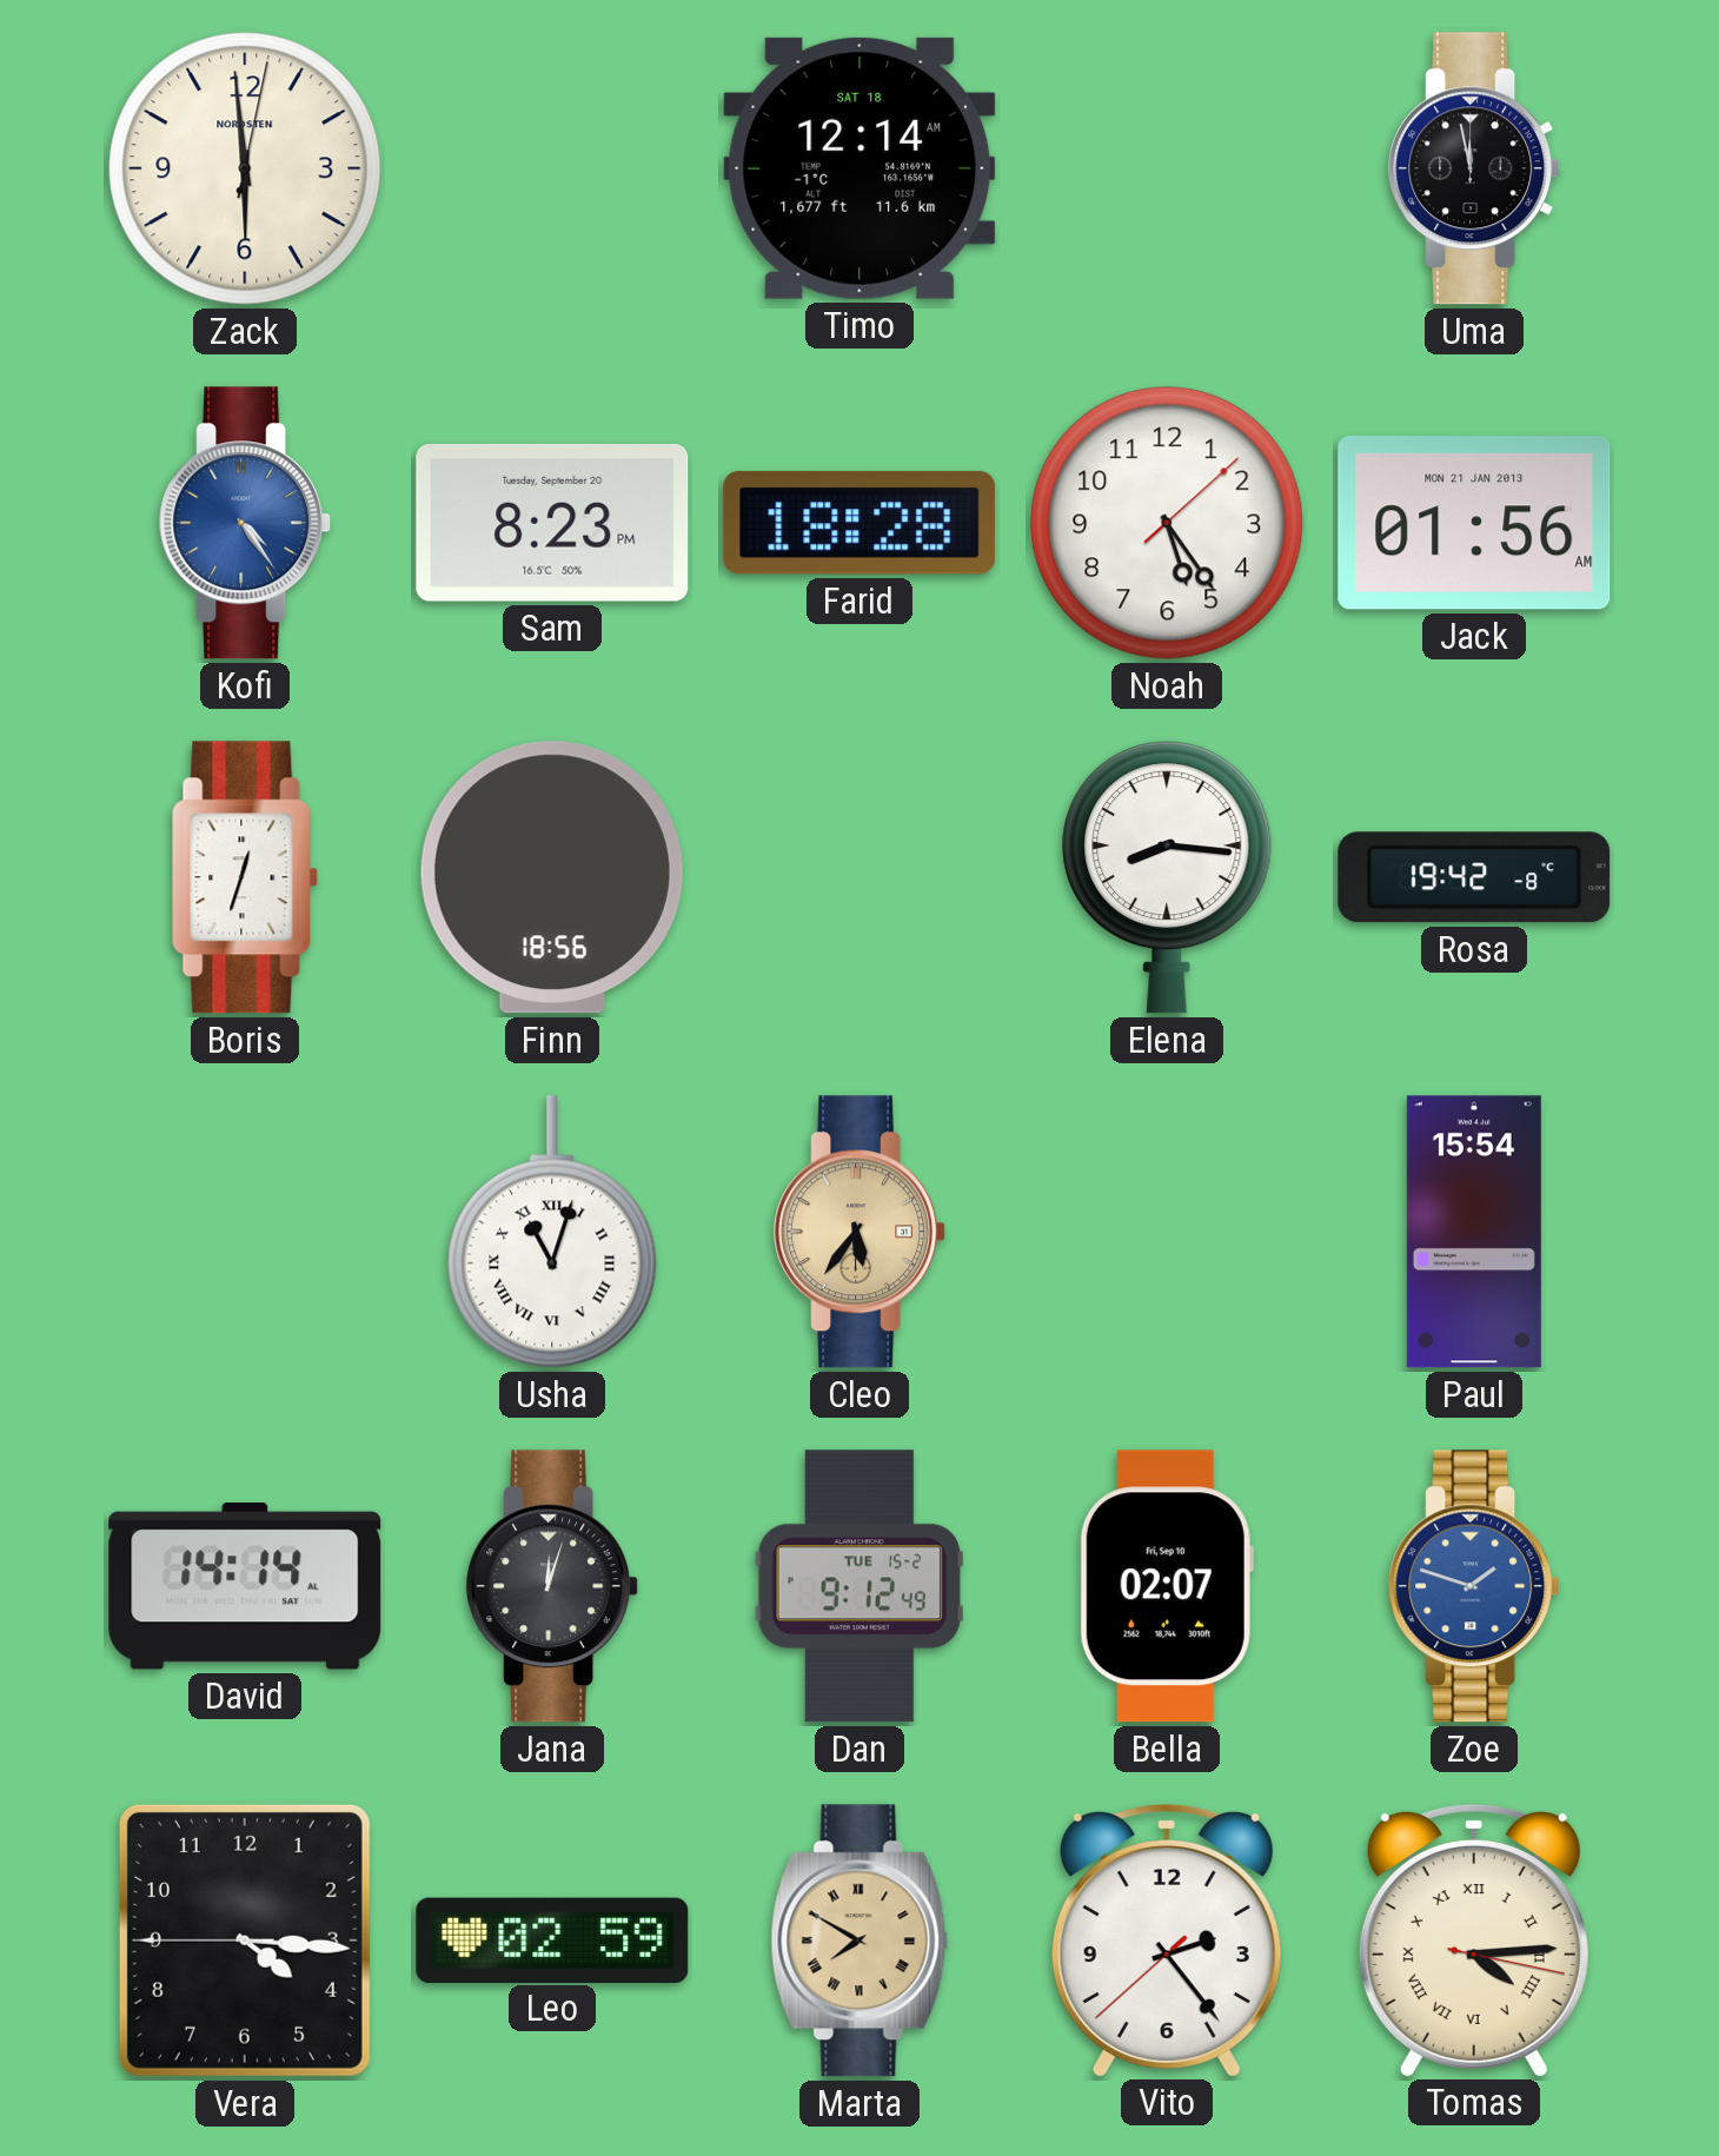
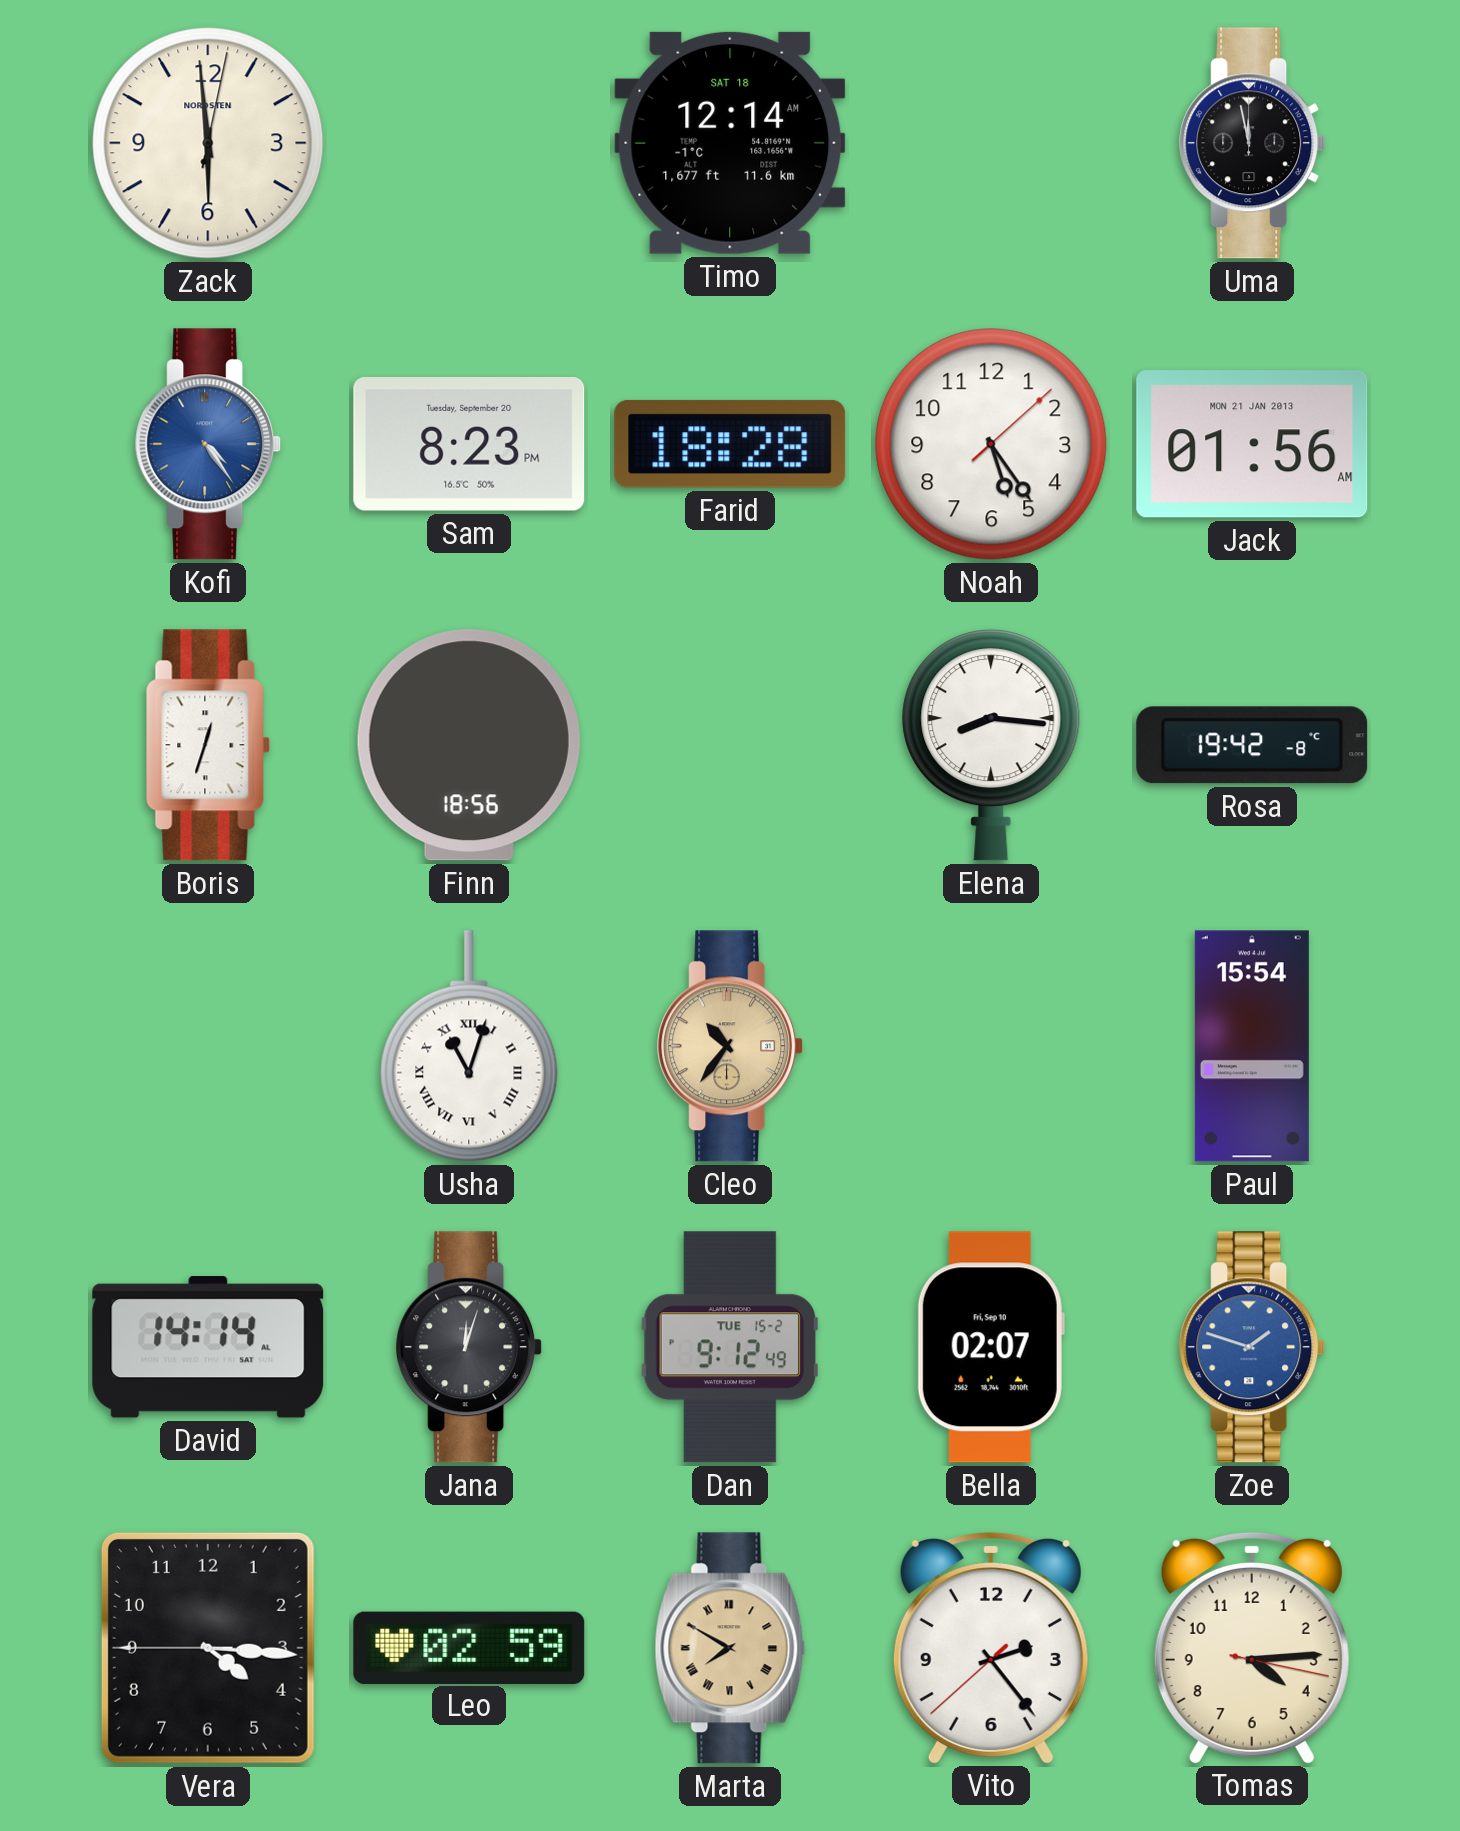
Cleo: 5:36 -> 10:36
Tomas numerals: Roman -> Arabic
